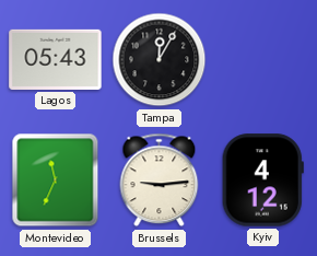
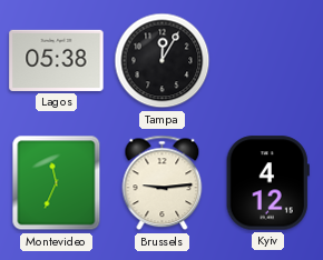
Lagos: 05:43 -> 05:38
